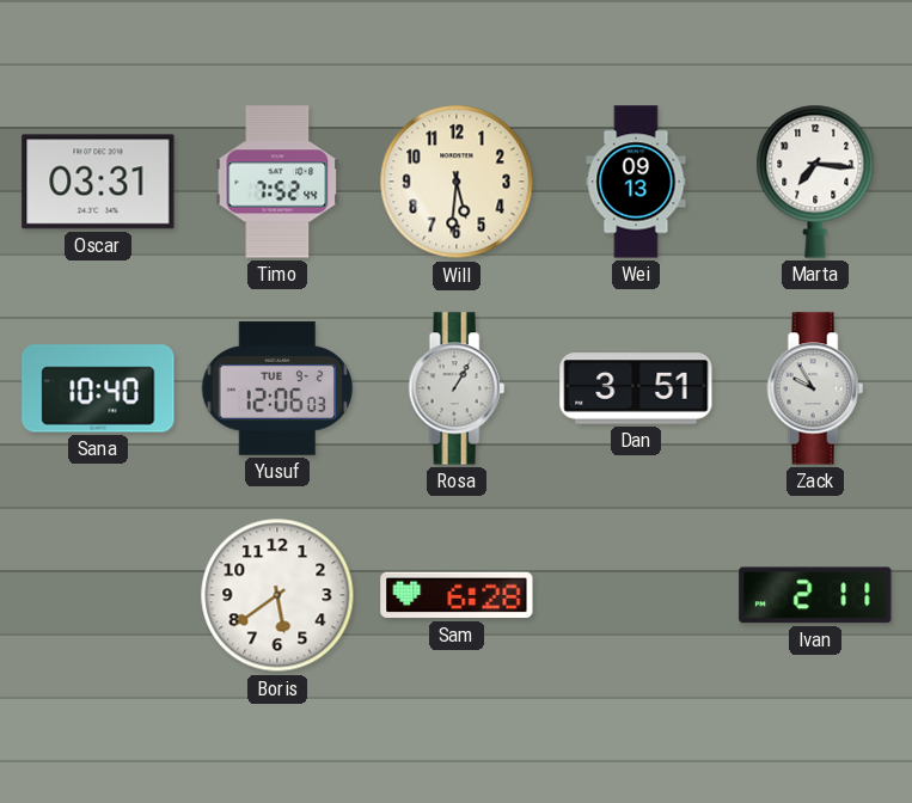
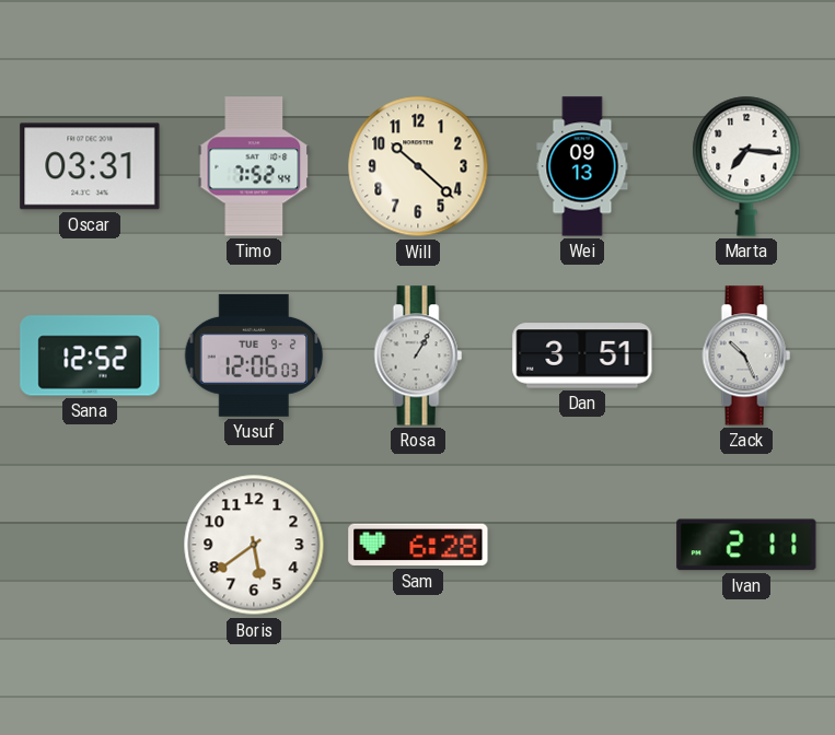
Will: 5:31 -> 10:22
Sana: 10:40 -> 12:52
Zack: 9:55 -> 10:26
